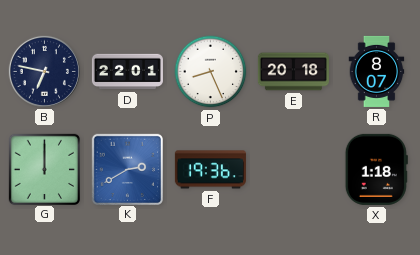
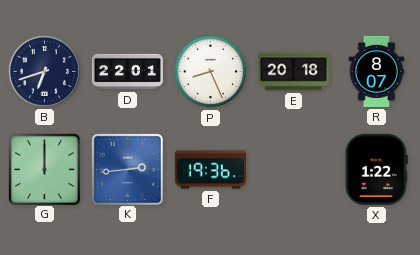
B: 6:47 -> 6:42
K: 2:40 -> 2:44
X: 1:18 -> 1:22
